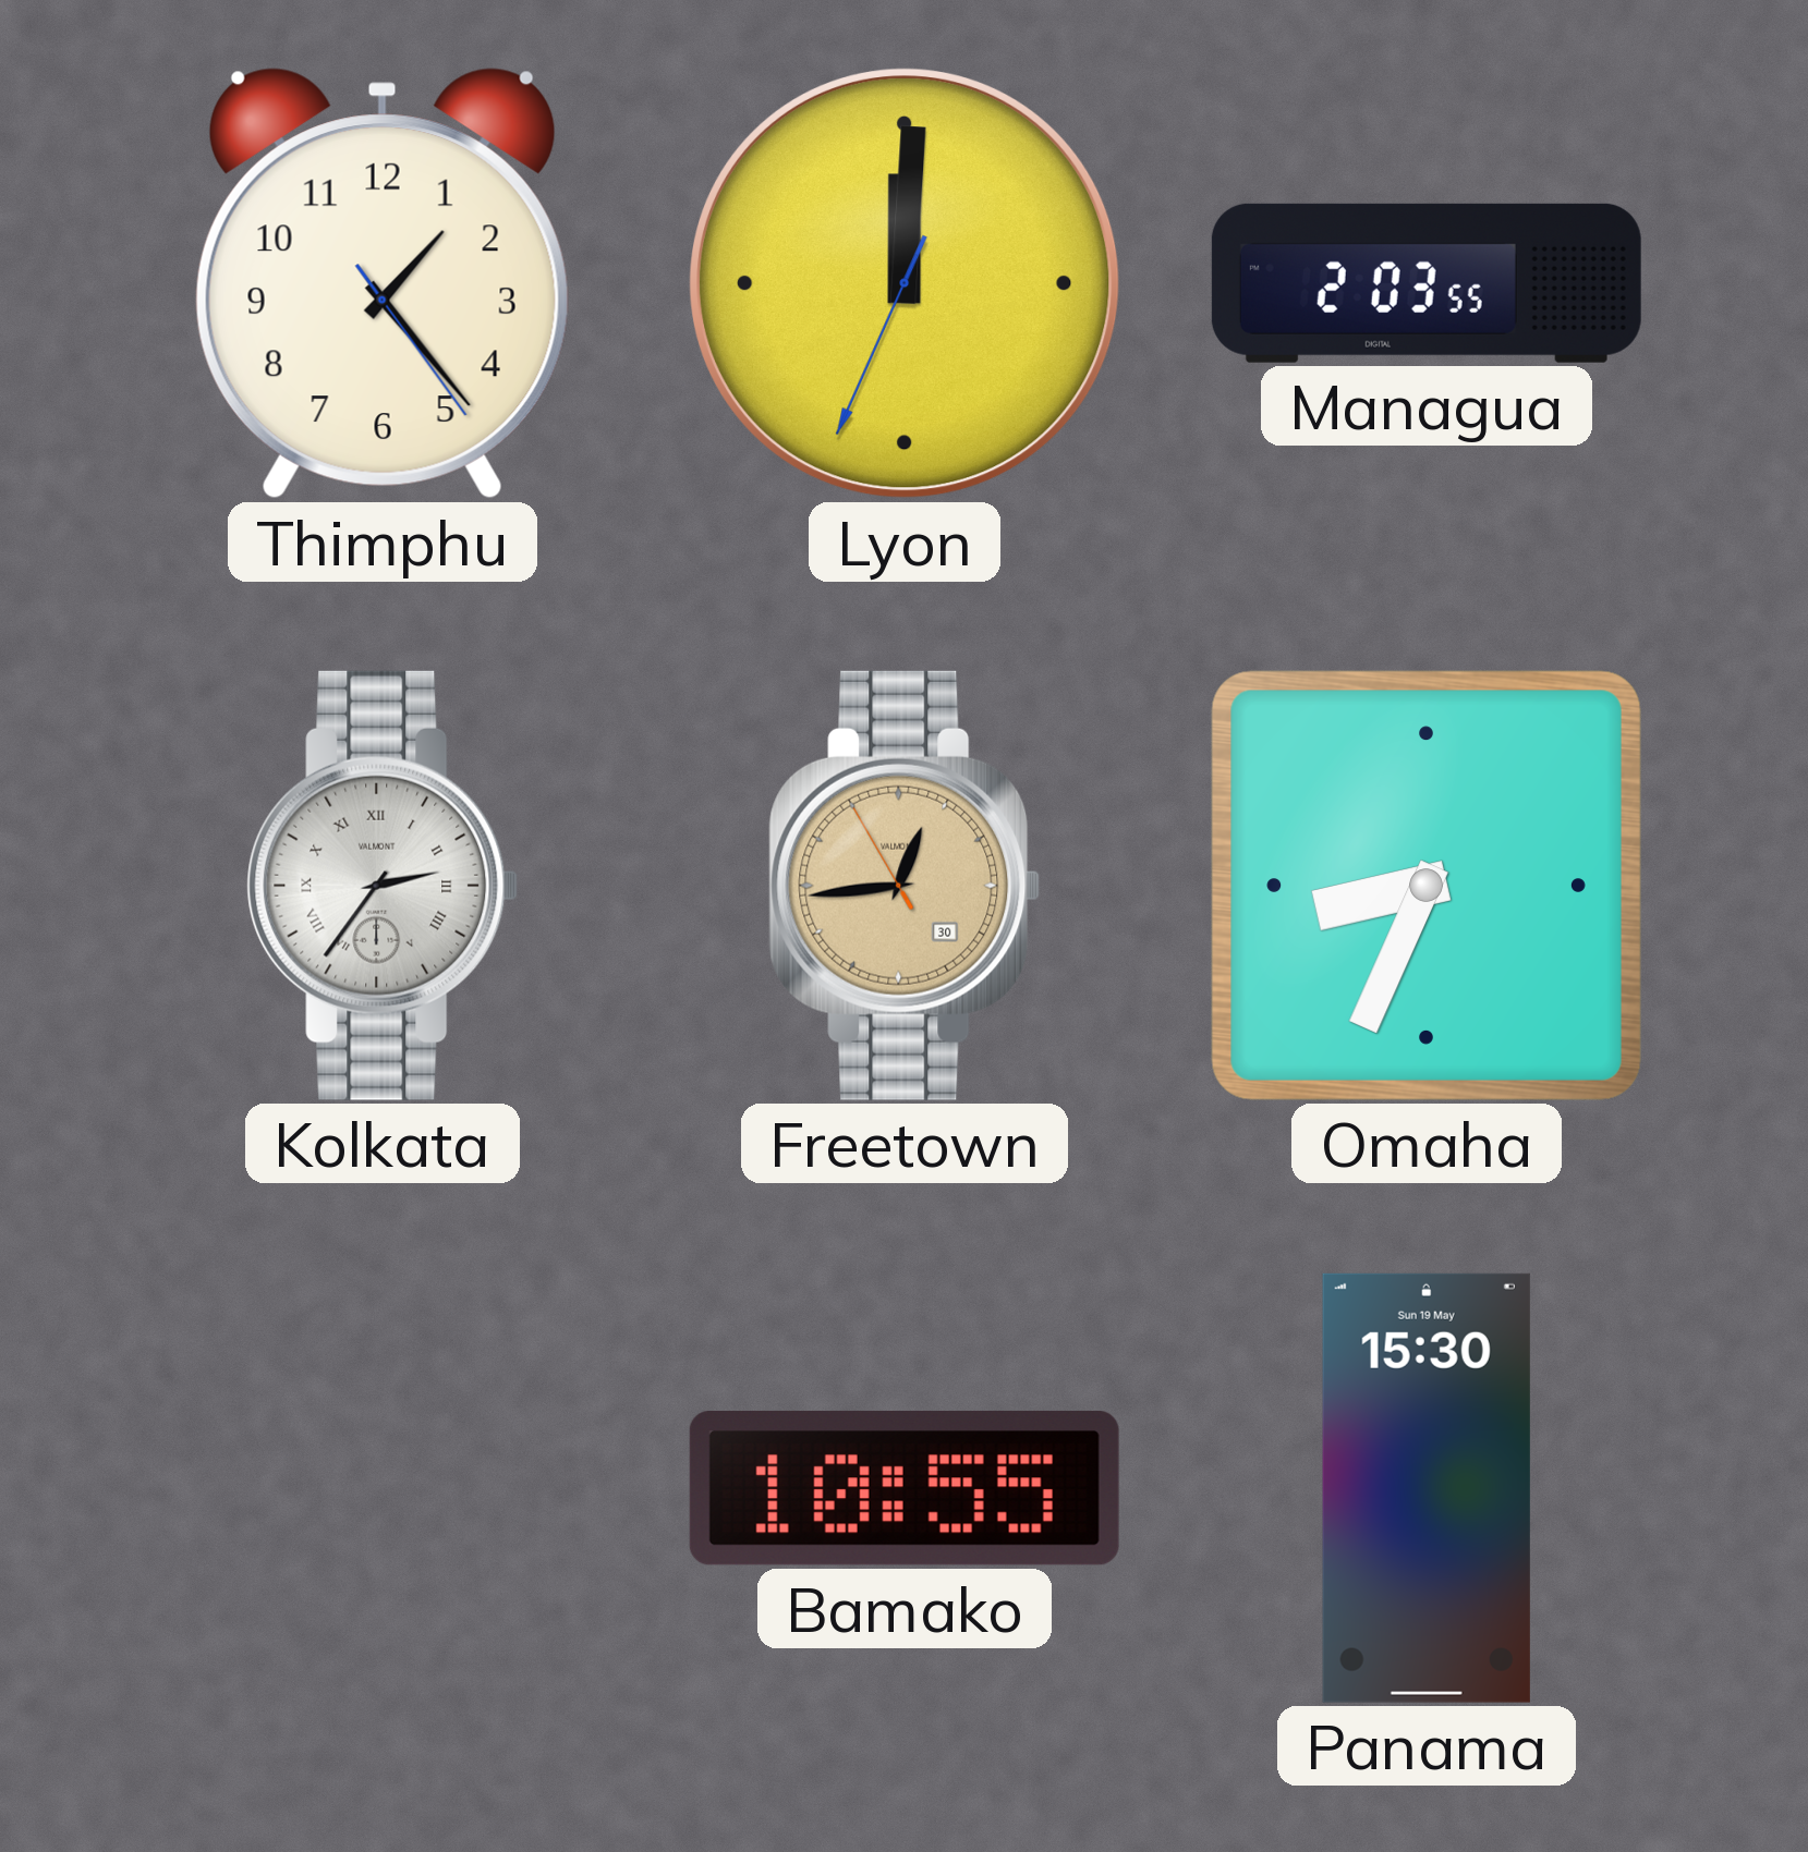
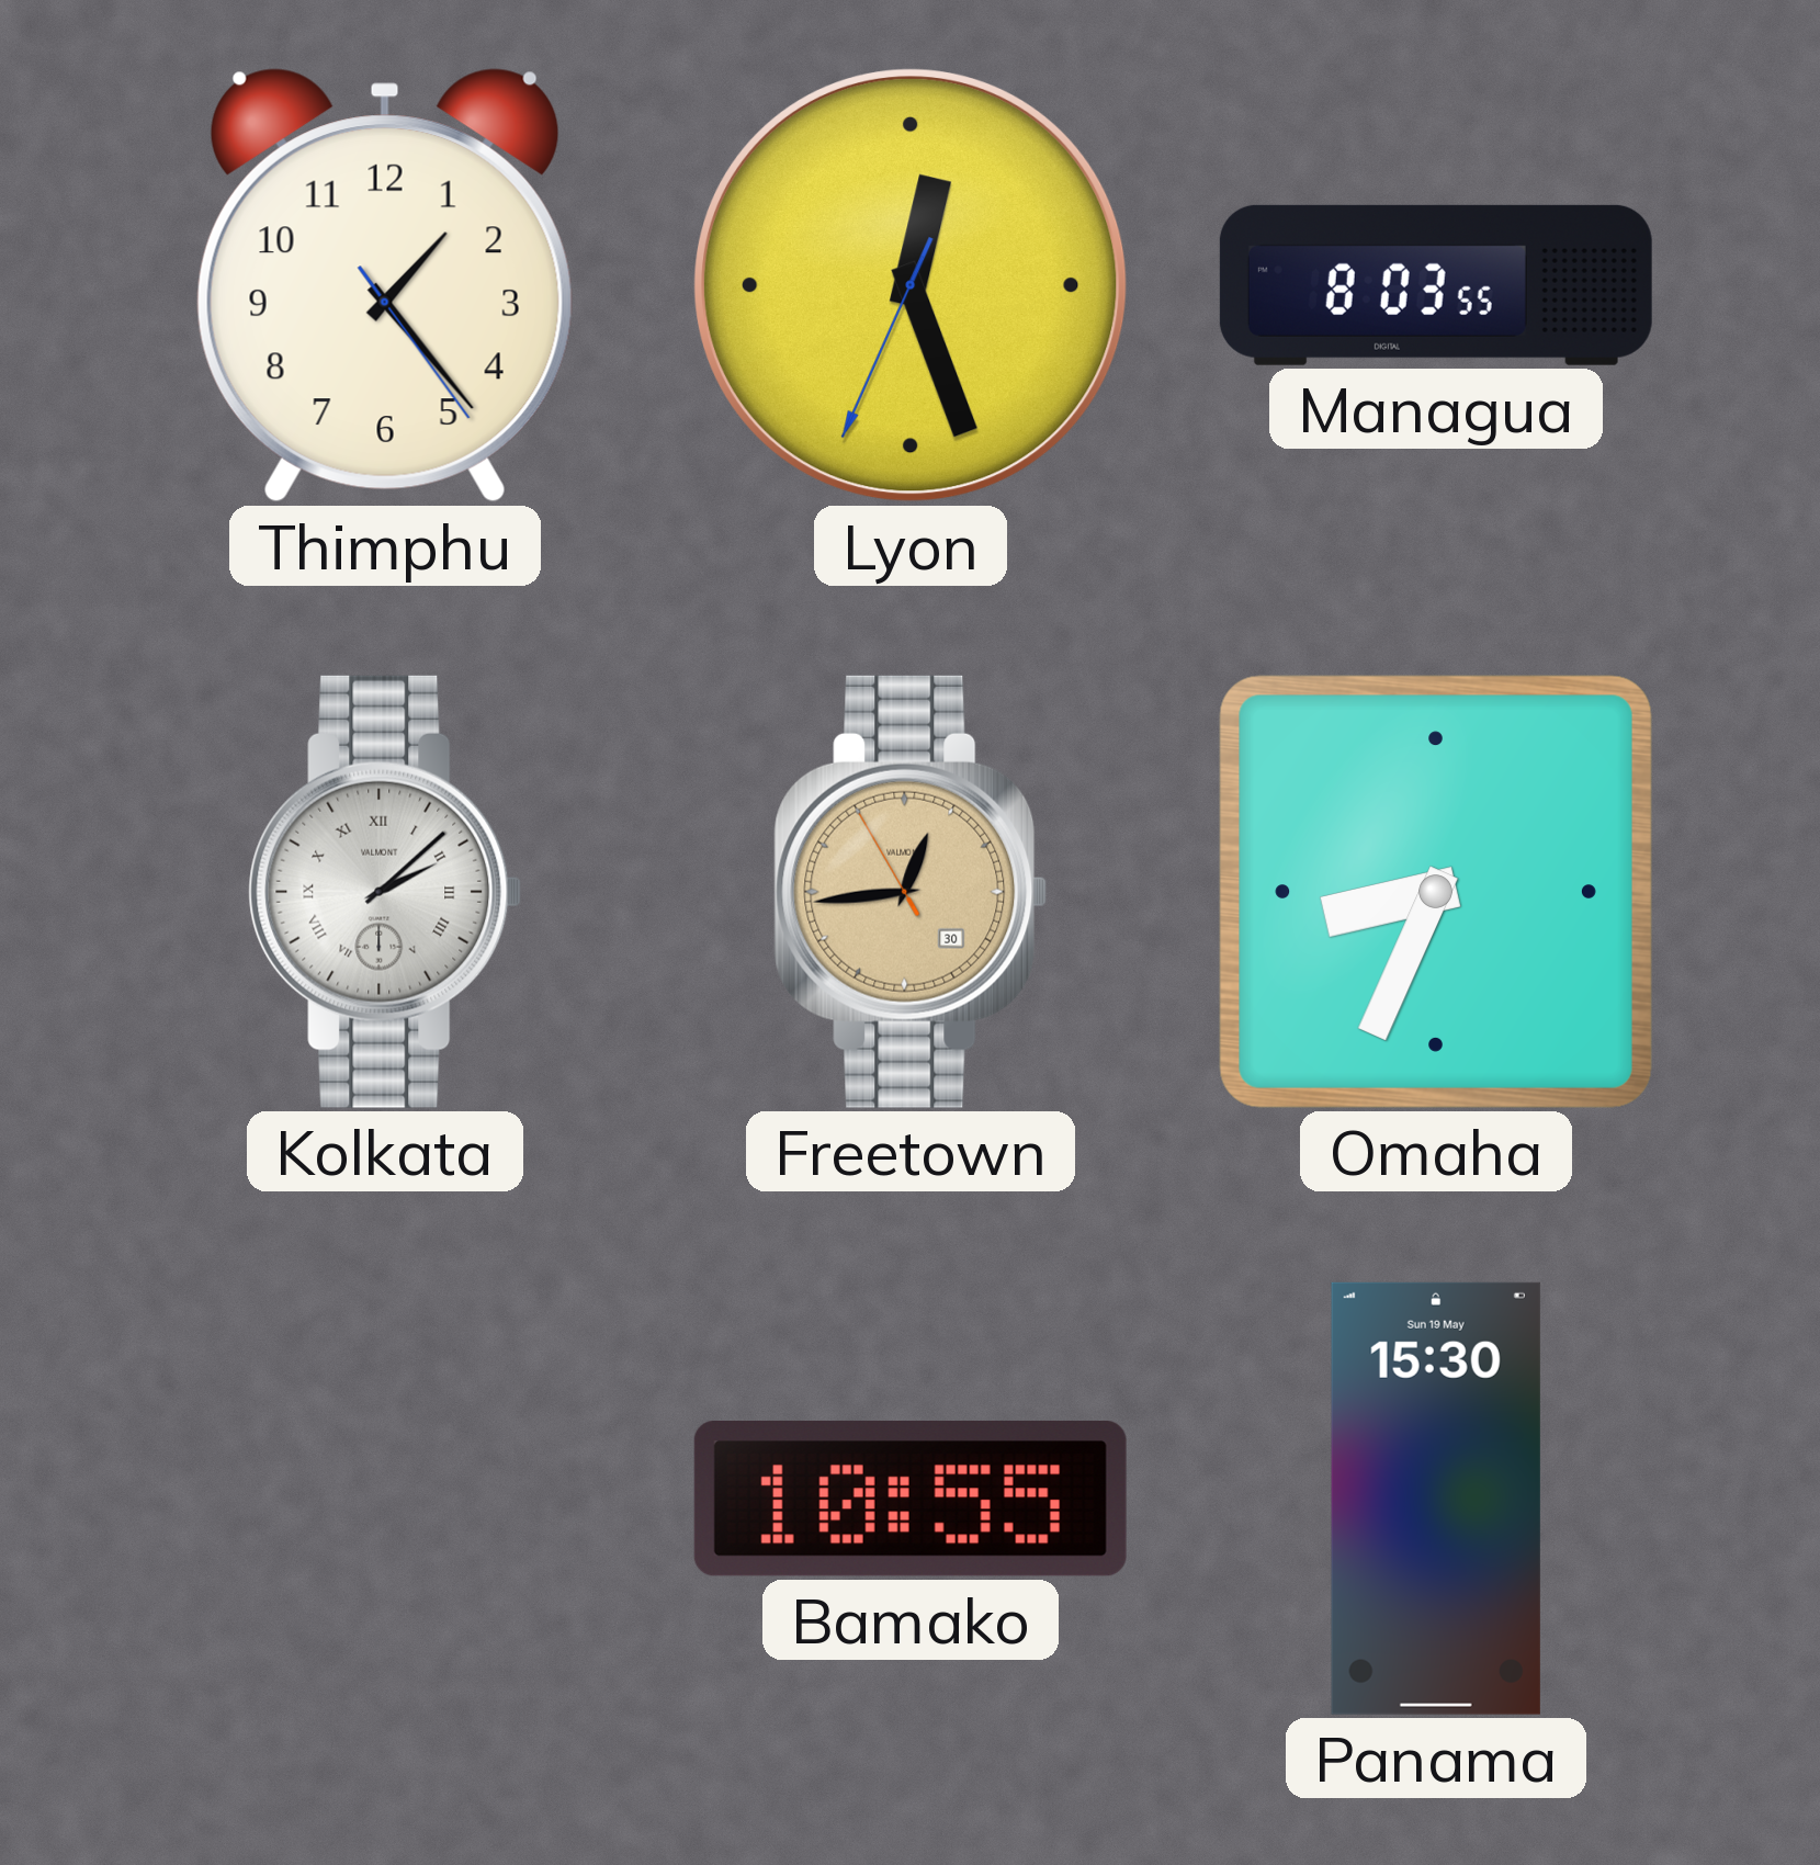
Lyon: 12:00 -> 12:26
Managua: 2:03 -> 8:03
Kolkata: 2:36 -> 2:08
